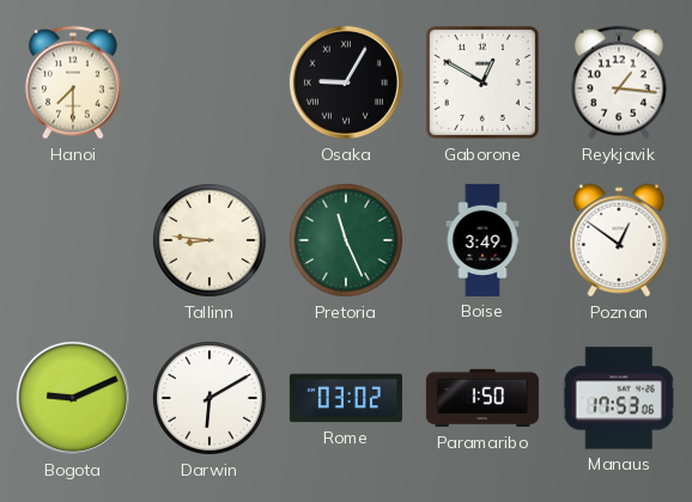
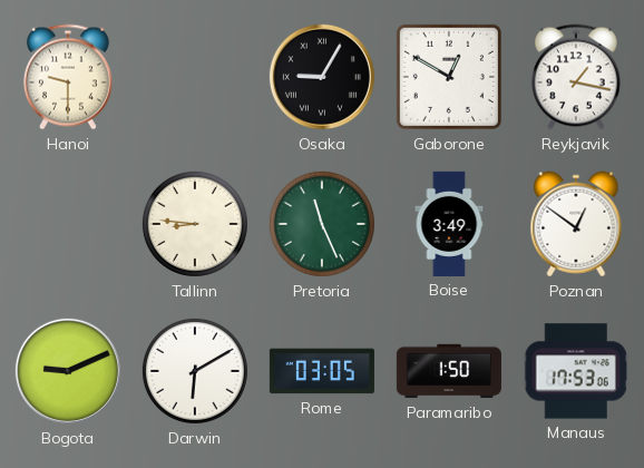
Hanoi: 7:30 -> 9:30
Reykjavik: 1:16 -> 1:17
Rome: 03:02 -> 03:05
